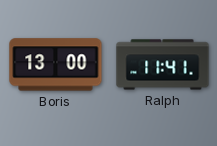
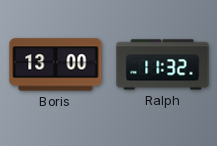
Ralph: 11:41 -> 11:32
